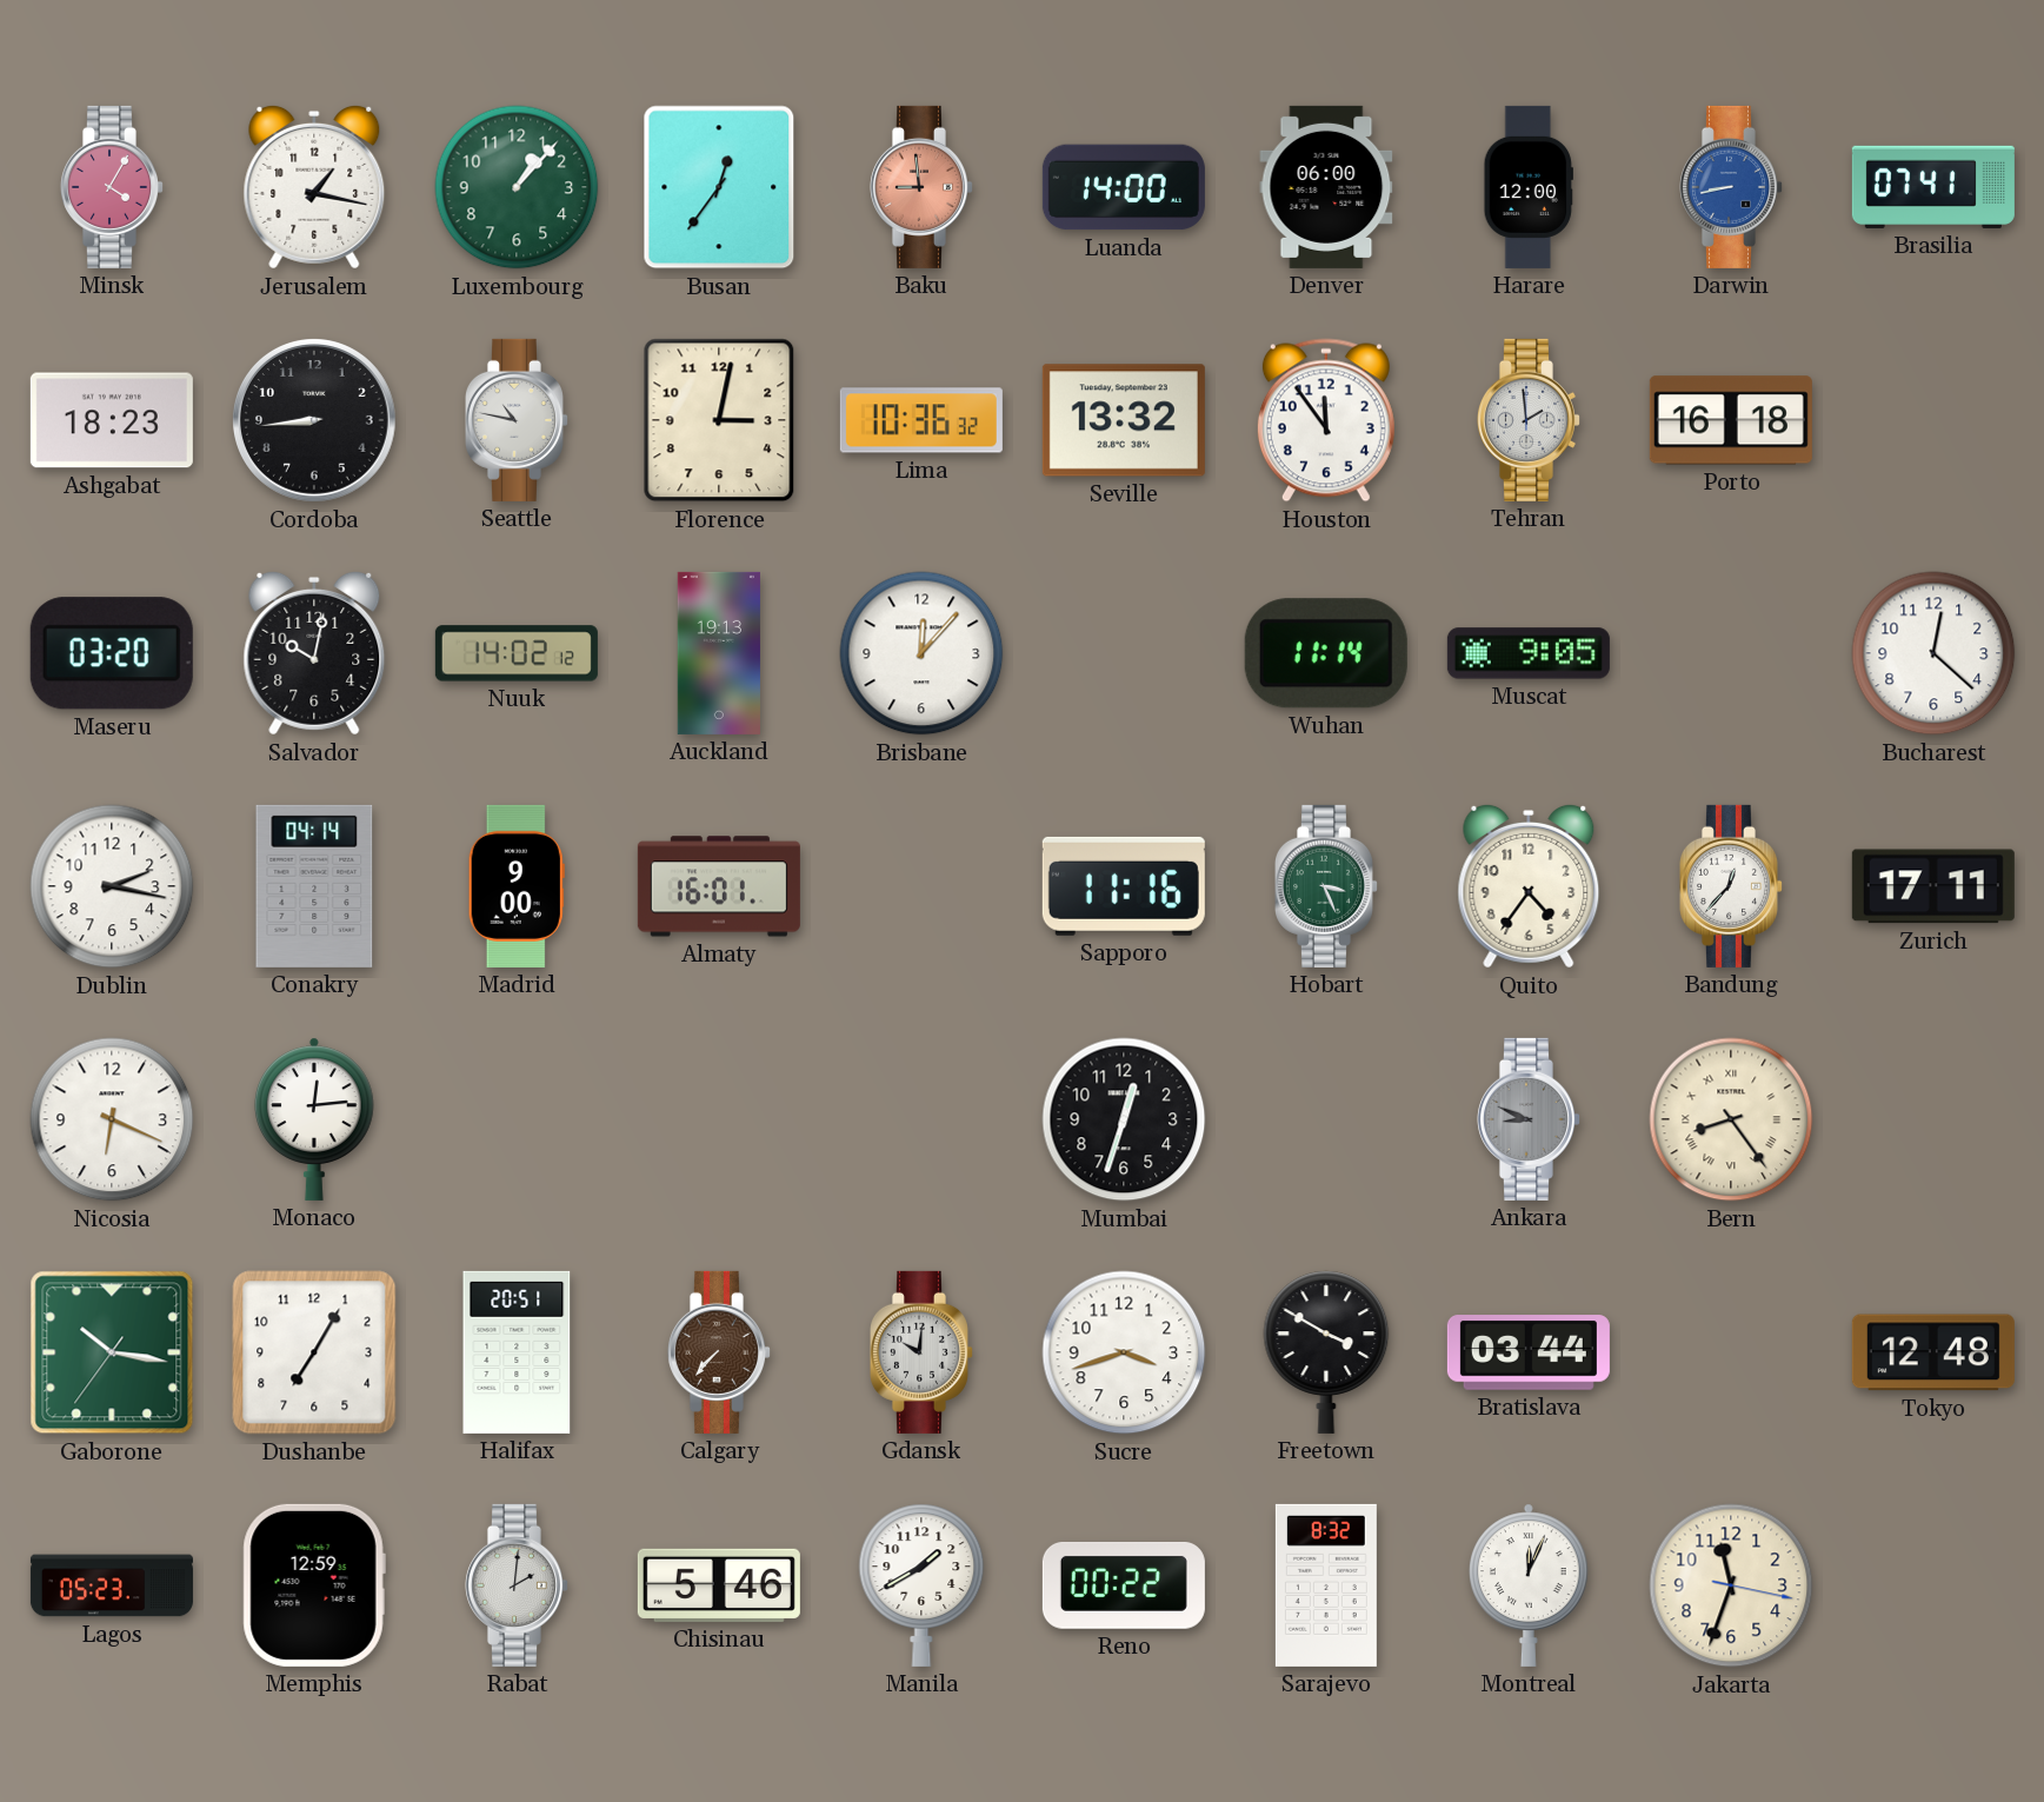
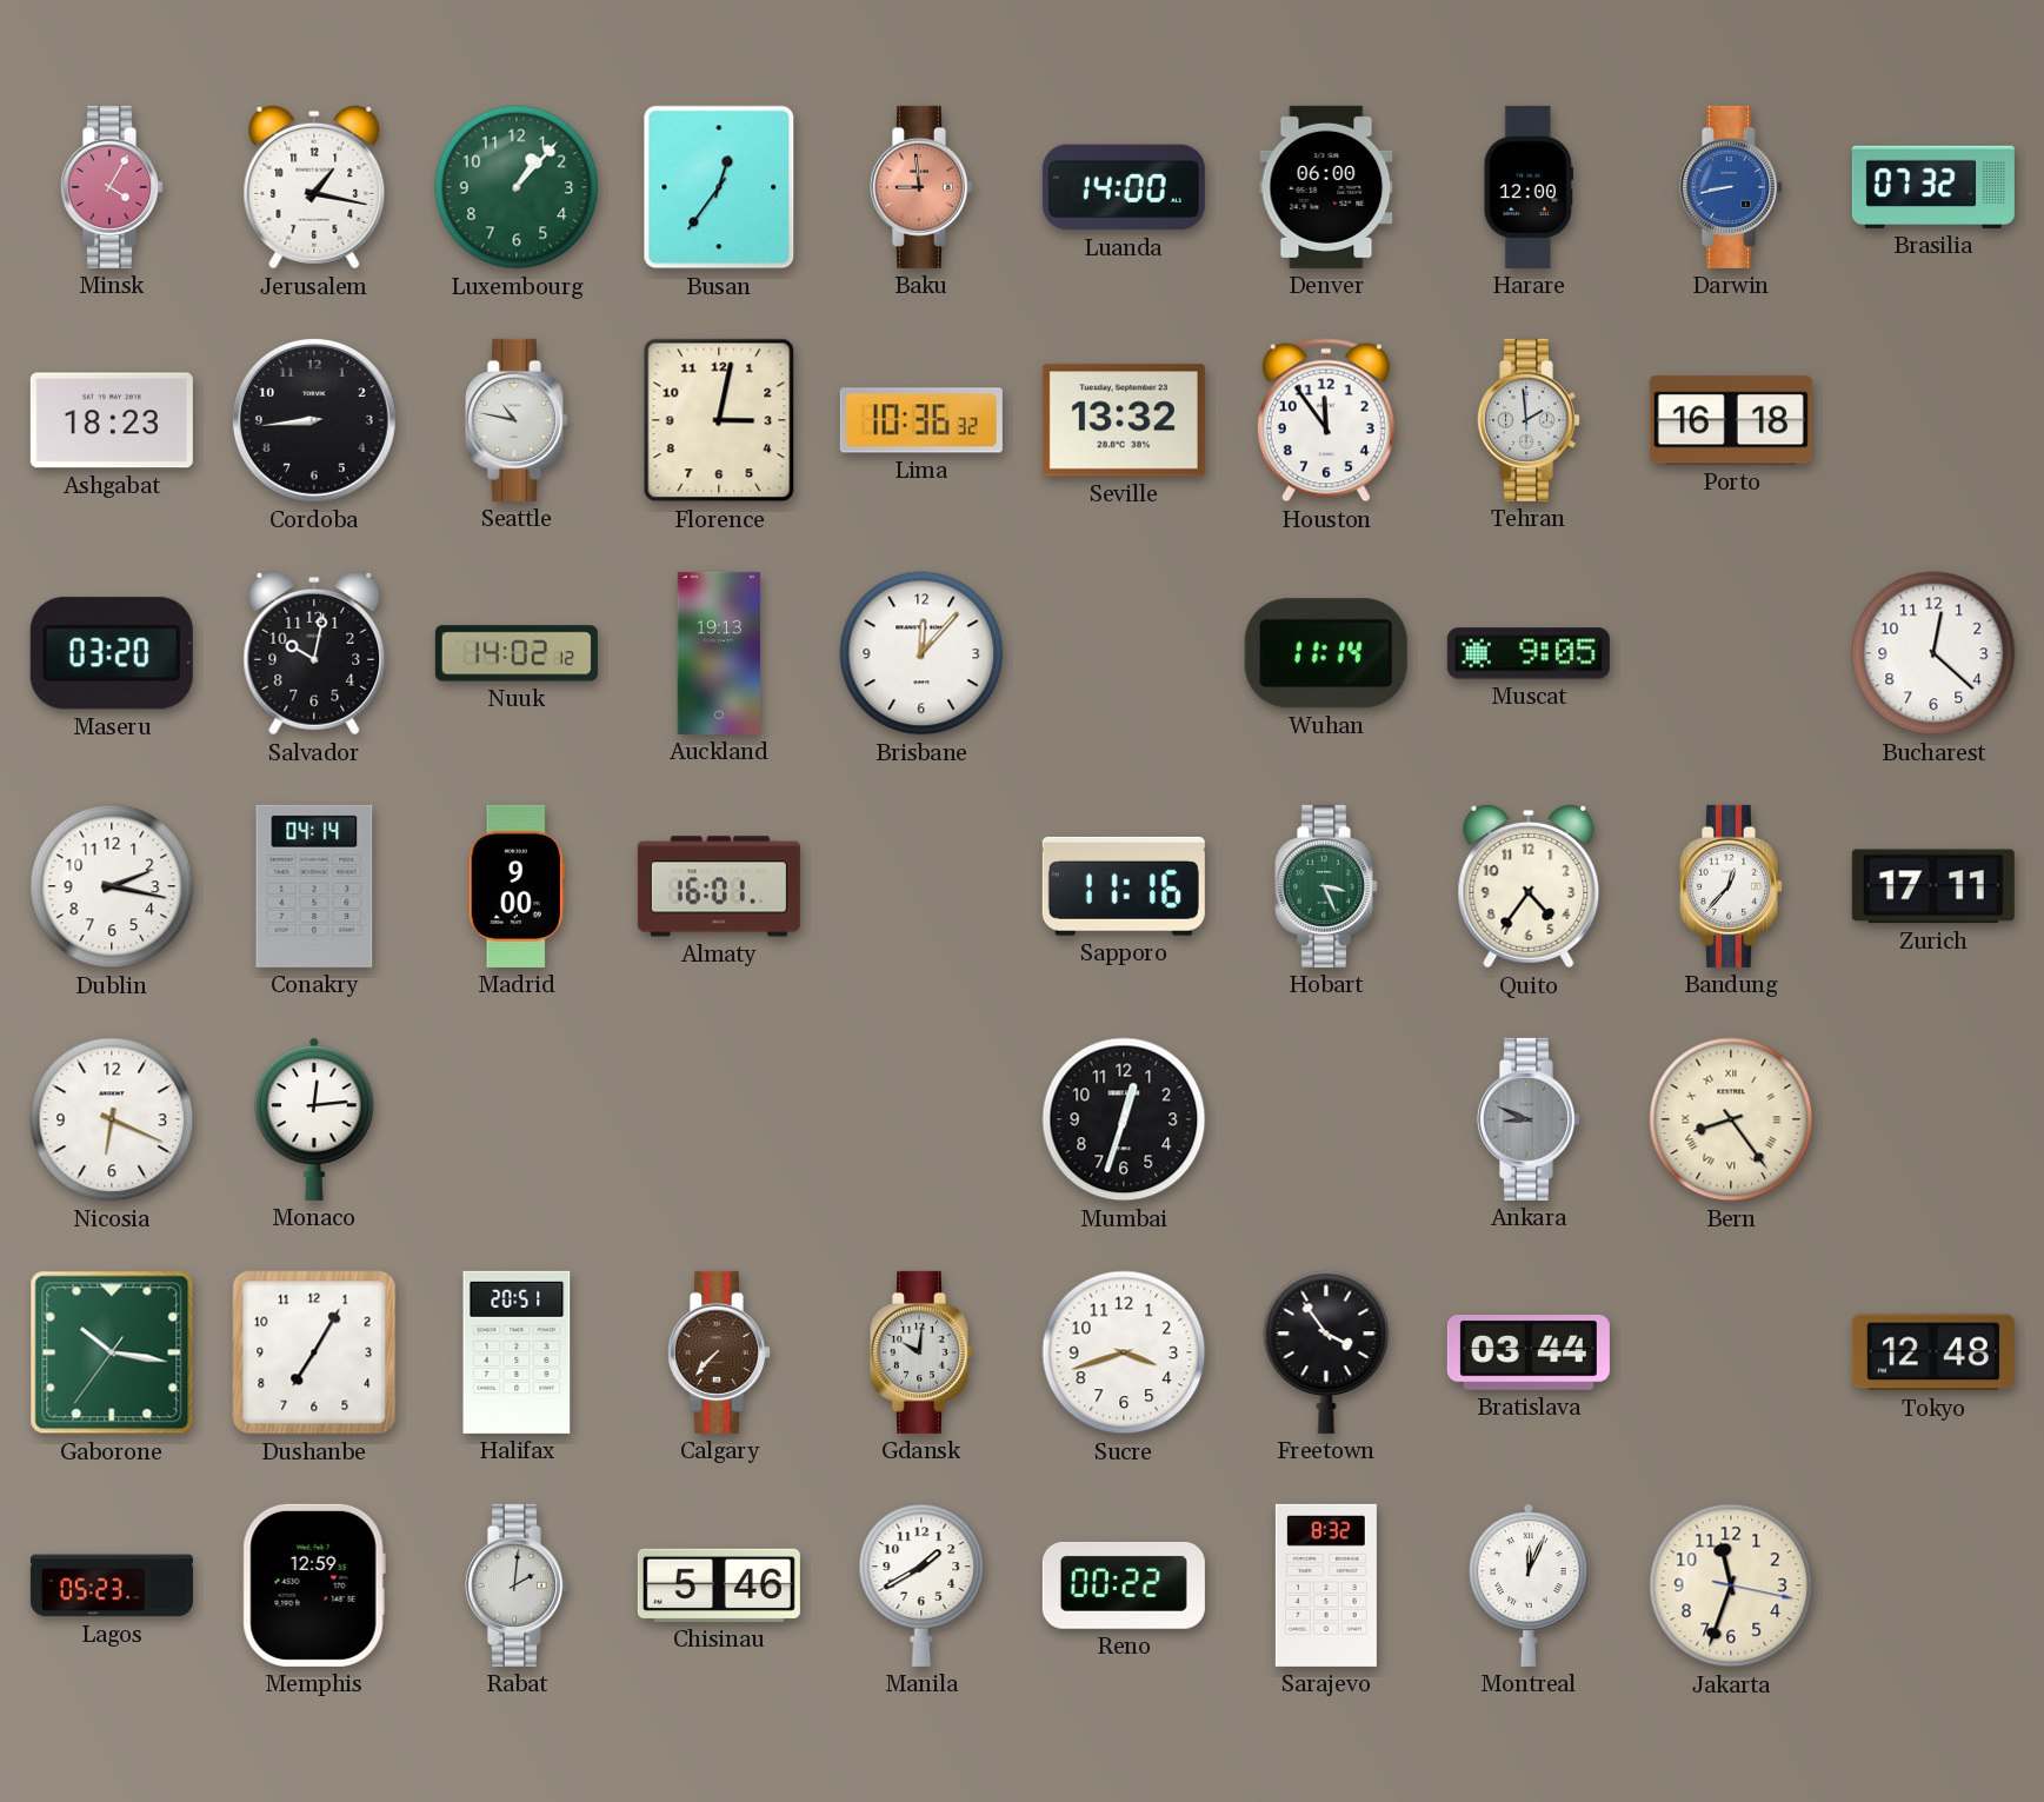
Brasilia: 07:41 -> 07:32
Freetown: 3:50 -> 3:54
